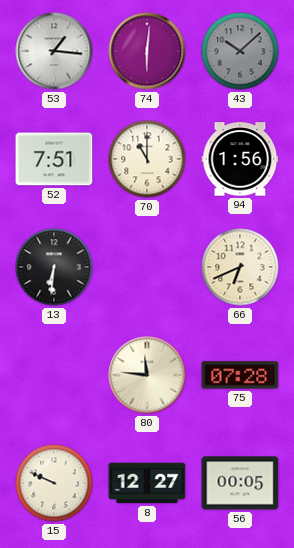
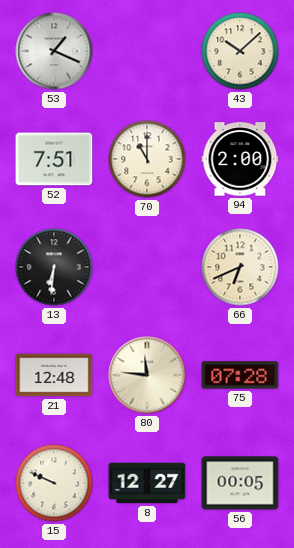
53: 1:16 -> 1:19
74: 6:01 -> none
43 dial: grey -> cream
94: 1:56 -> 2:00
21: none -> 12:48
